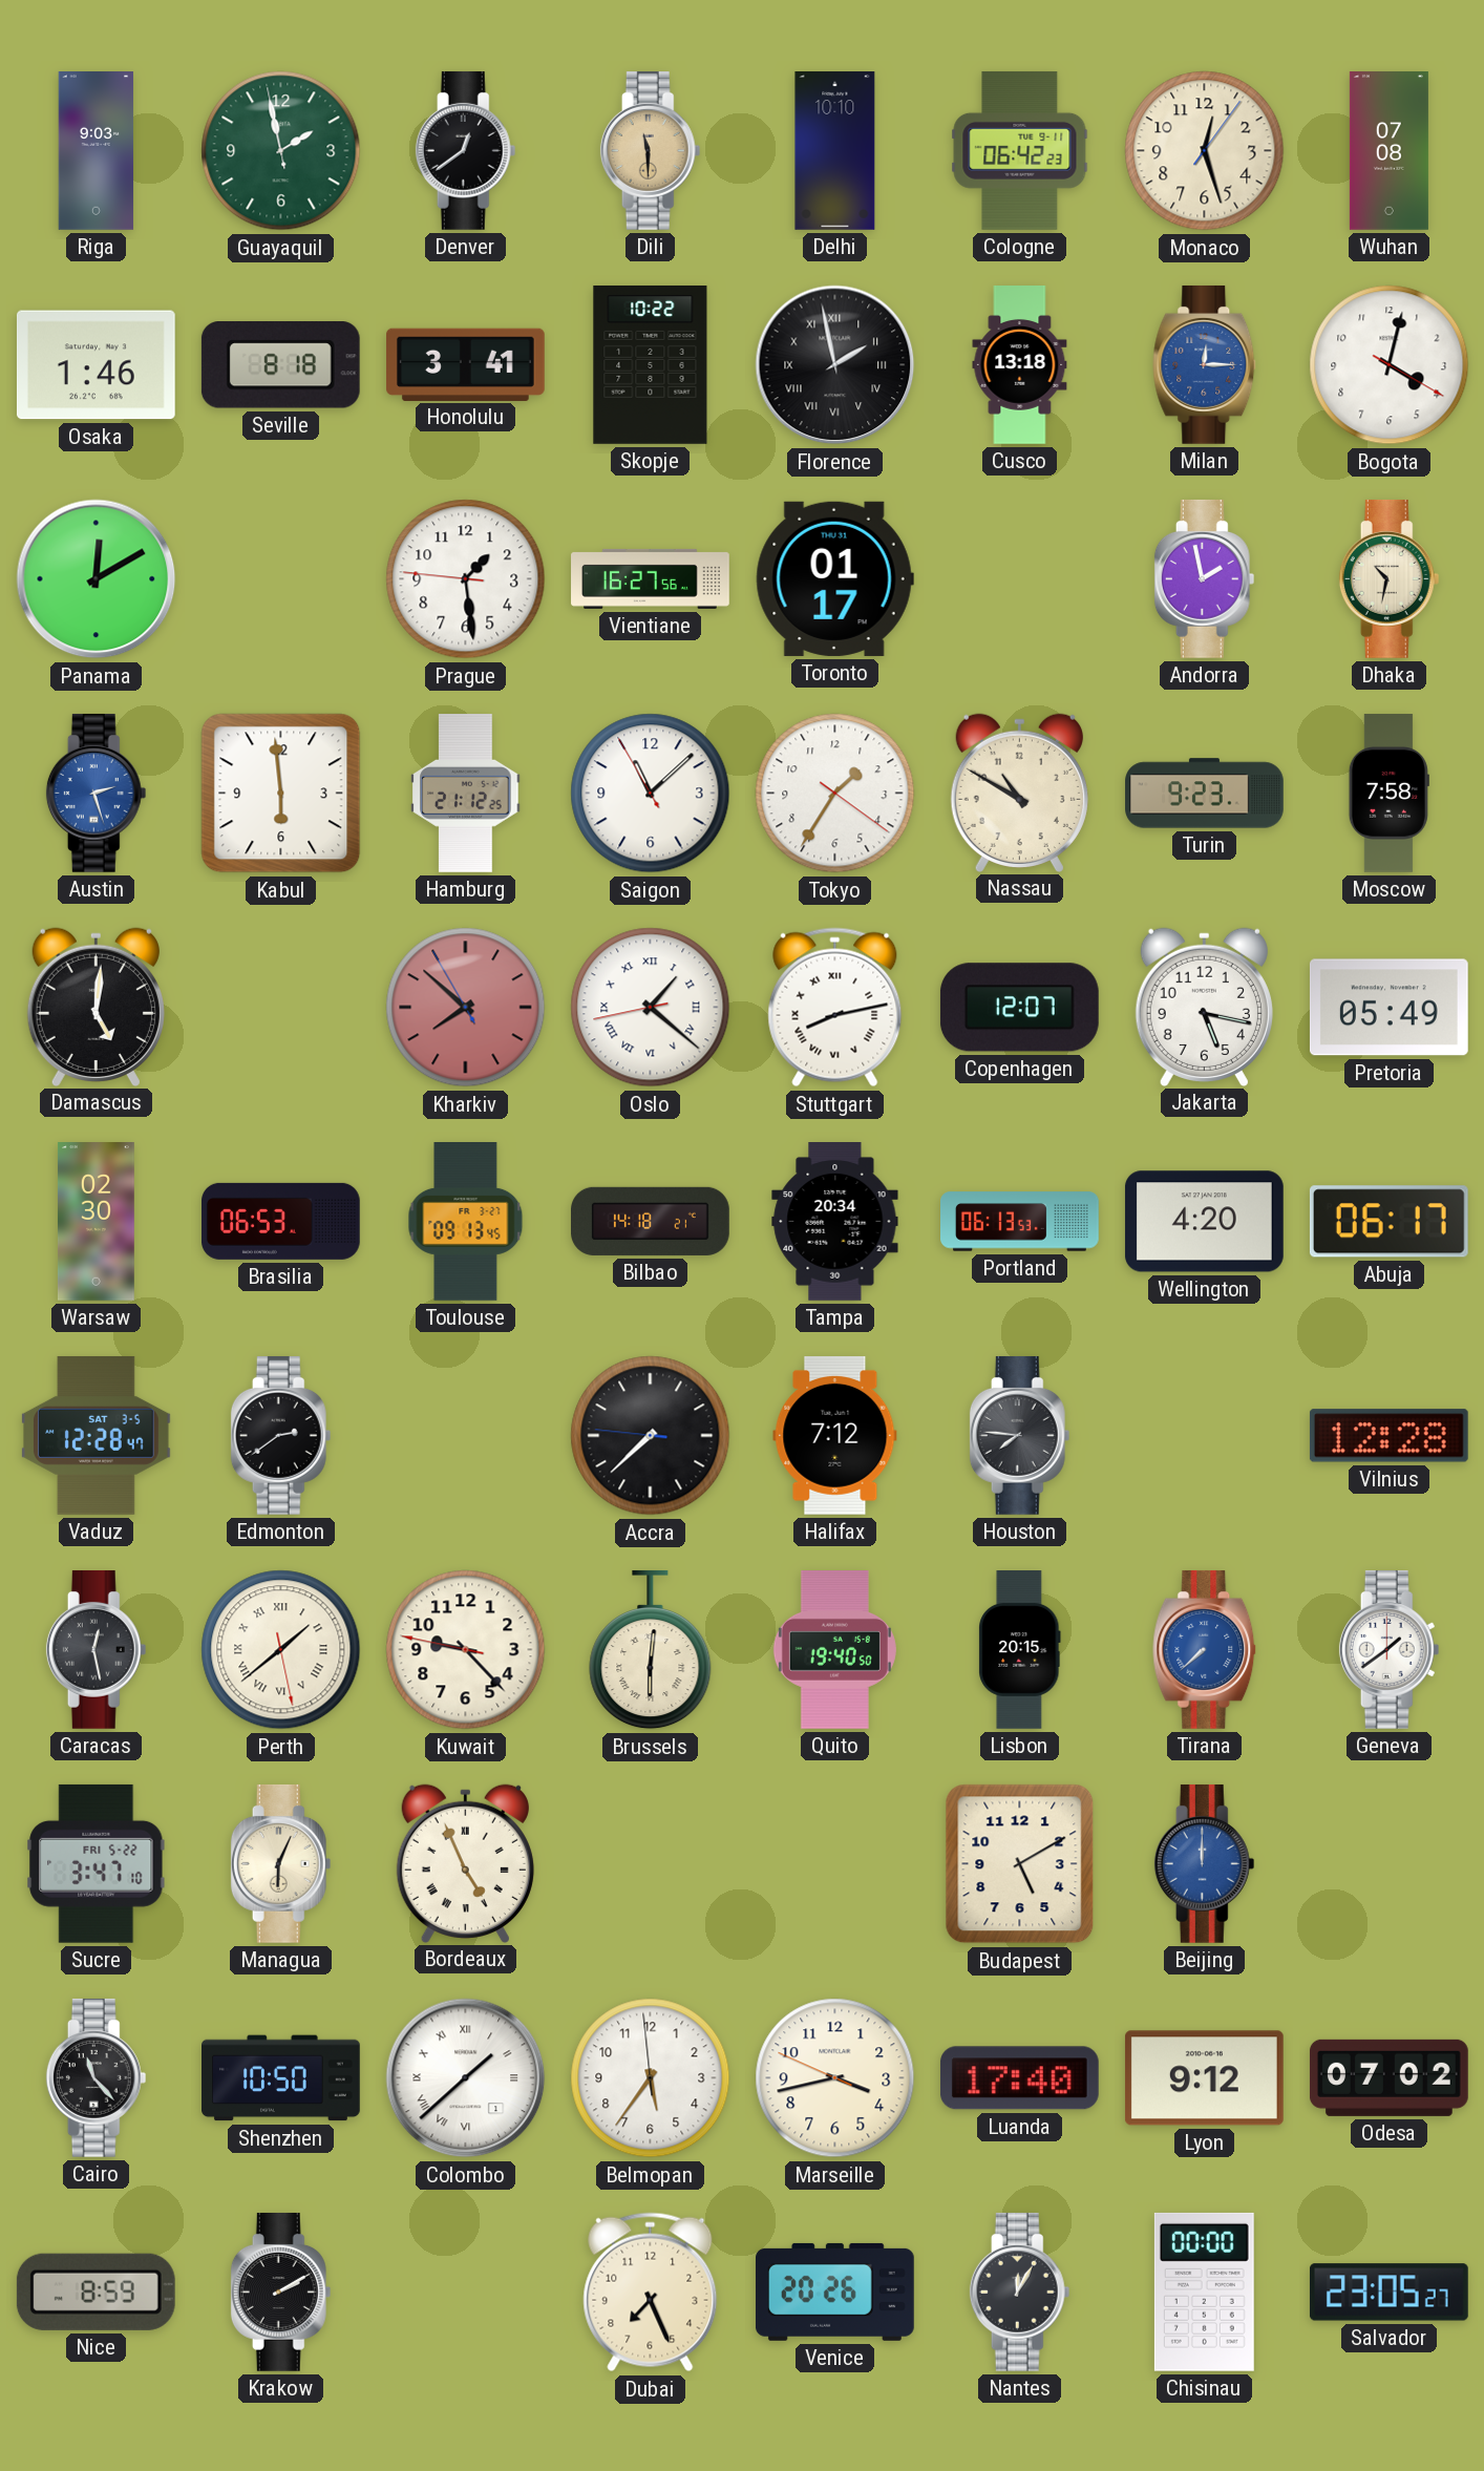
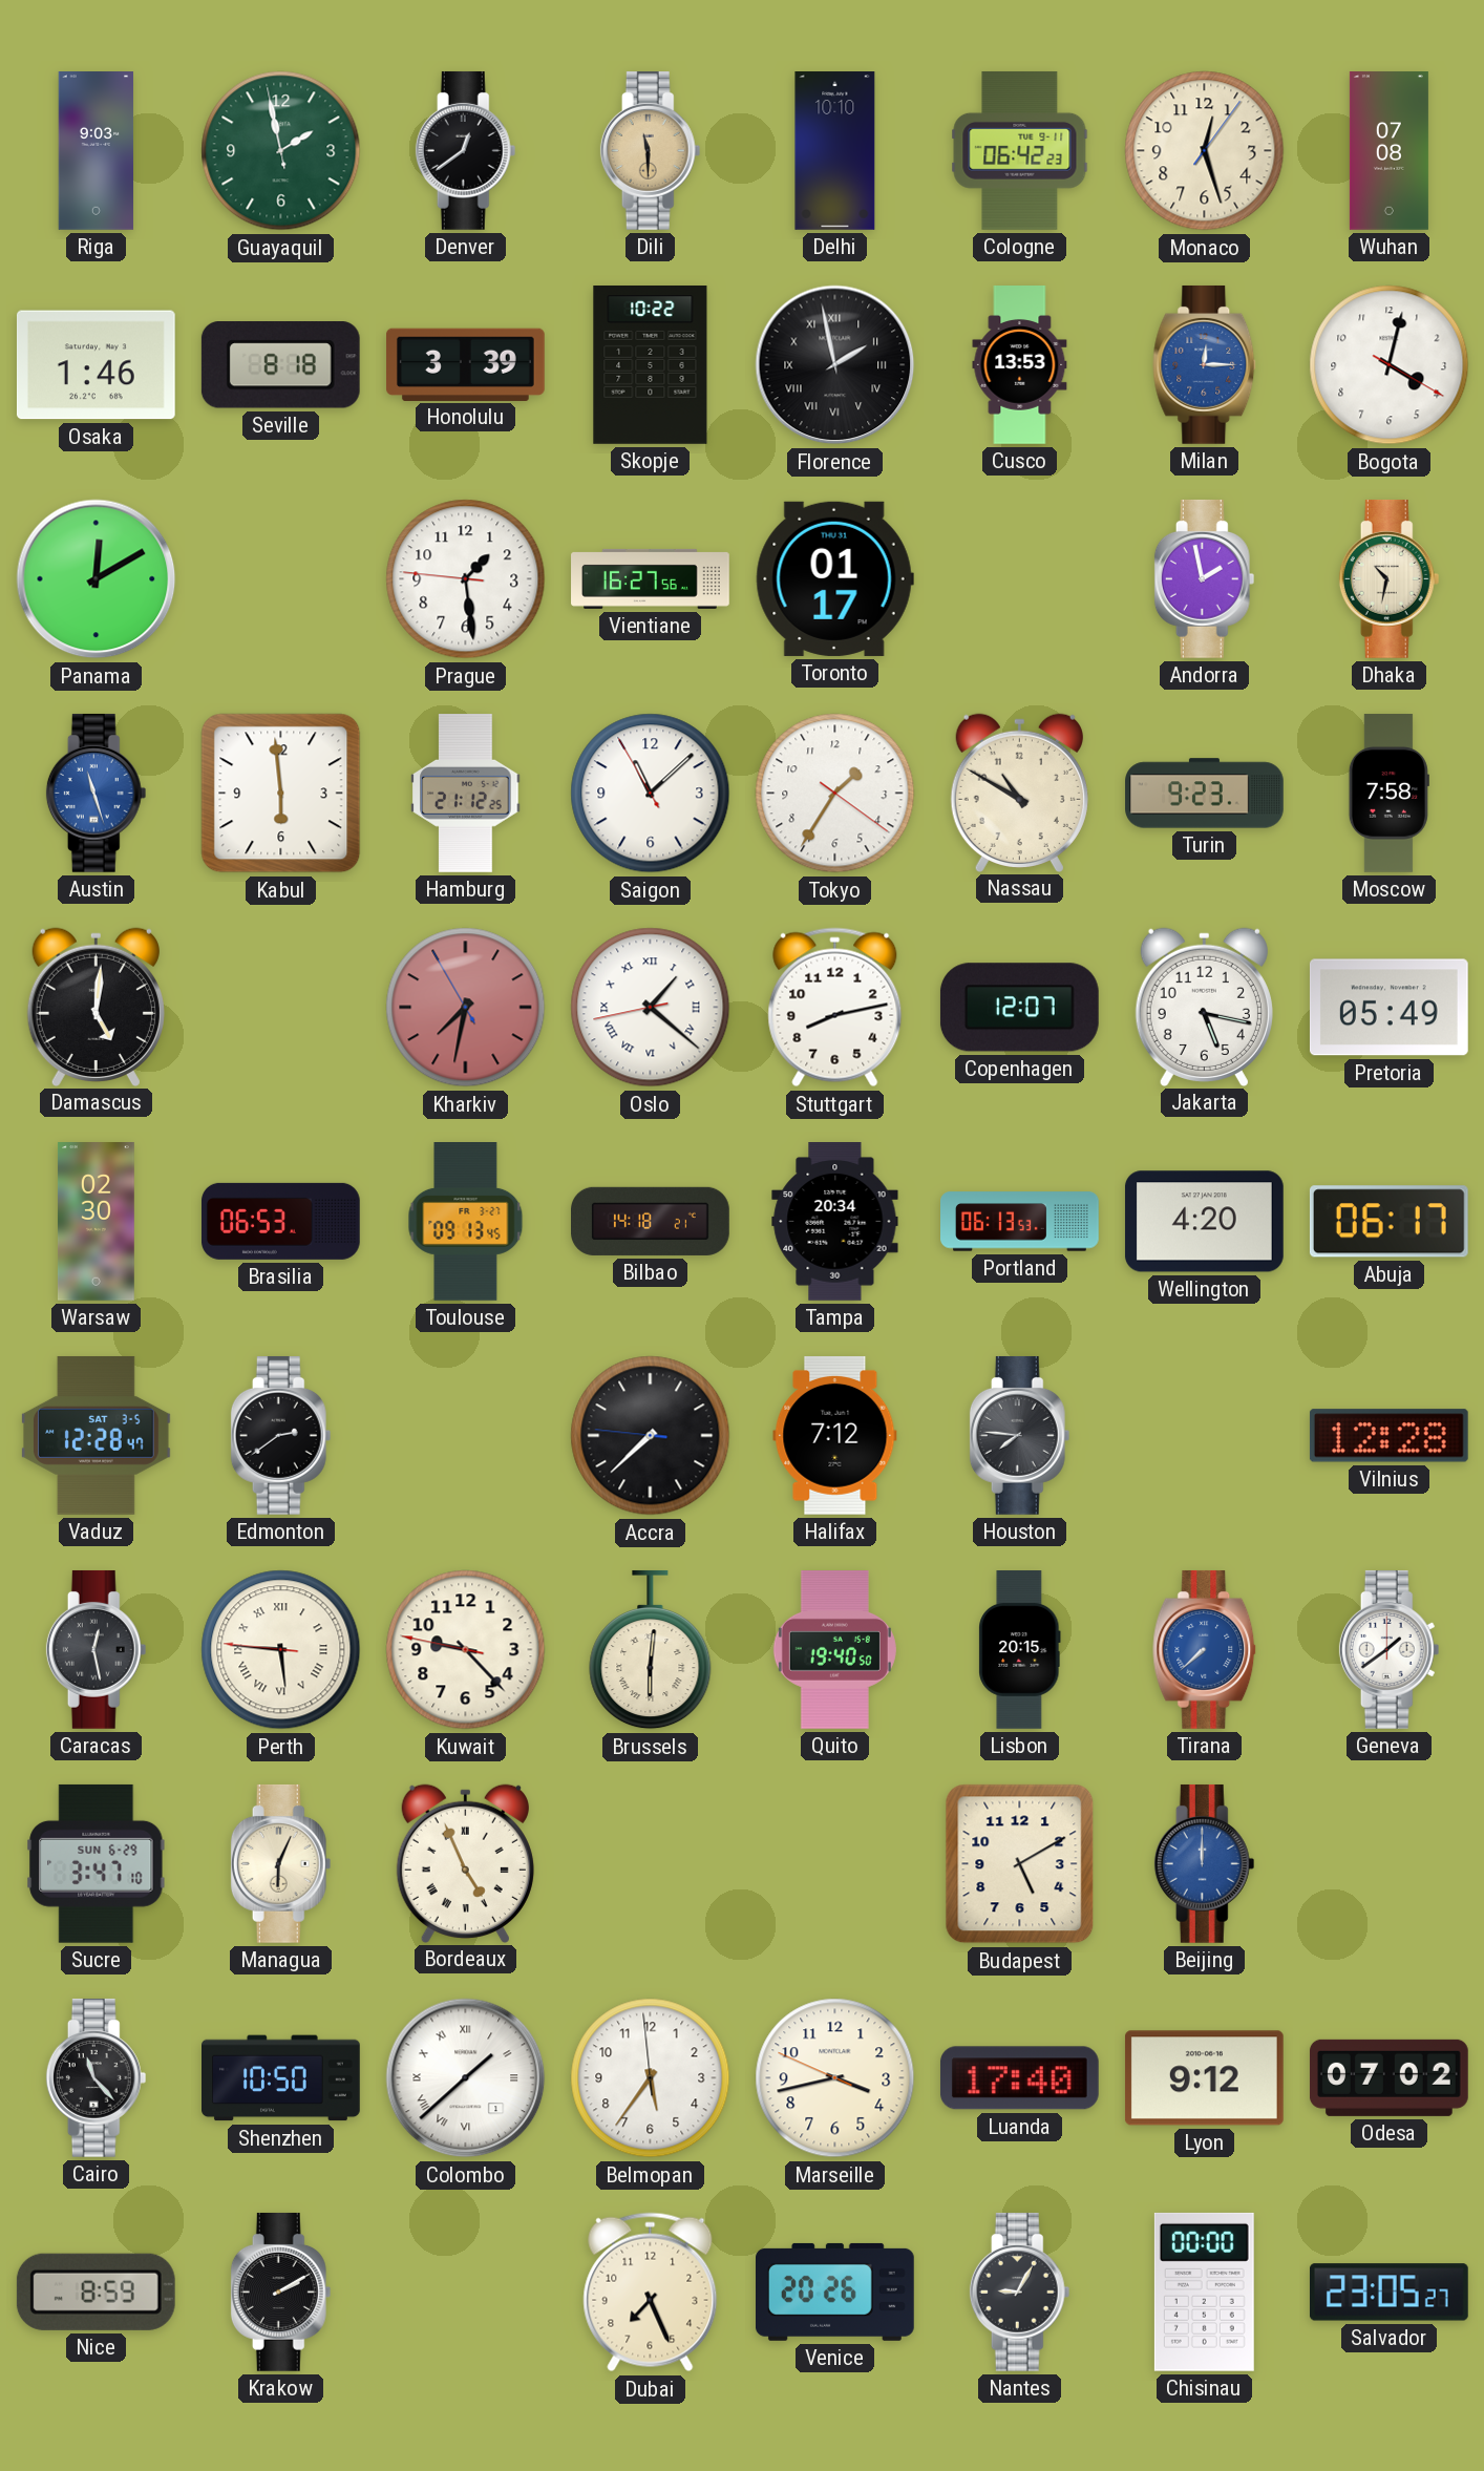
Honolulu: 3:41 -> 3:39
Cusco: 13:18 -> 13:53
Austin: 2:27 -> 11:27
Kharkiv: 7:51 -> 7:31
Stuttgart numerals: Roman -> Arabic
Perth: 1:38 -> 5:45
Sucre date: FRI 5-22 -> SUN 6-29
Nantes: 12:05 -> 9:05
